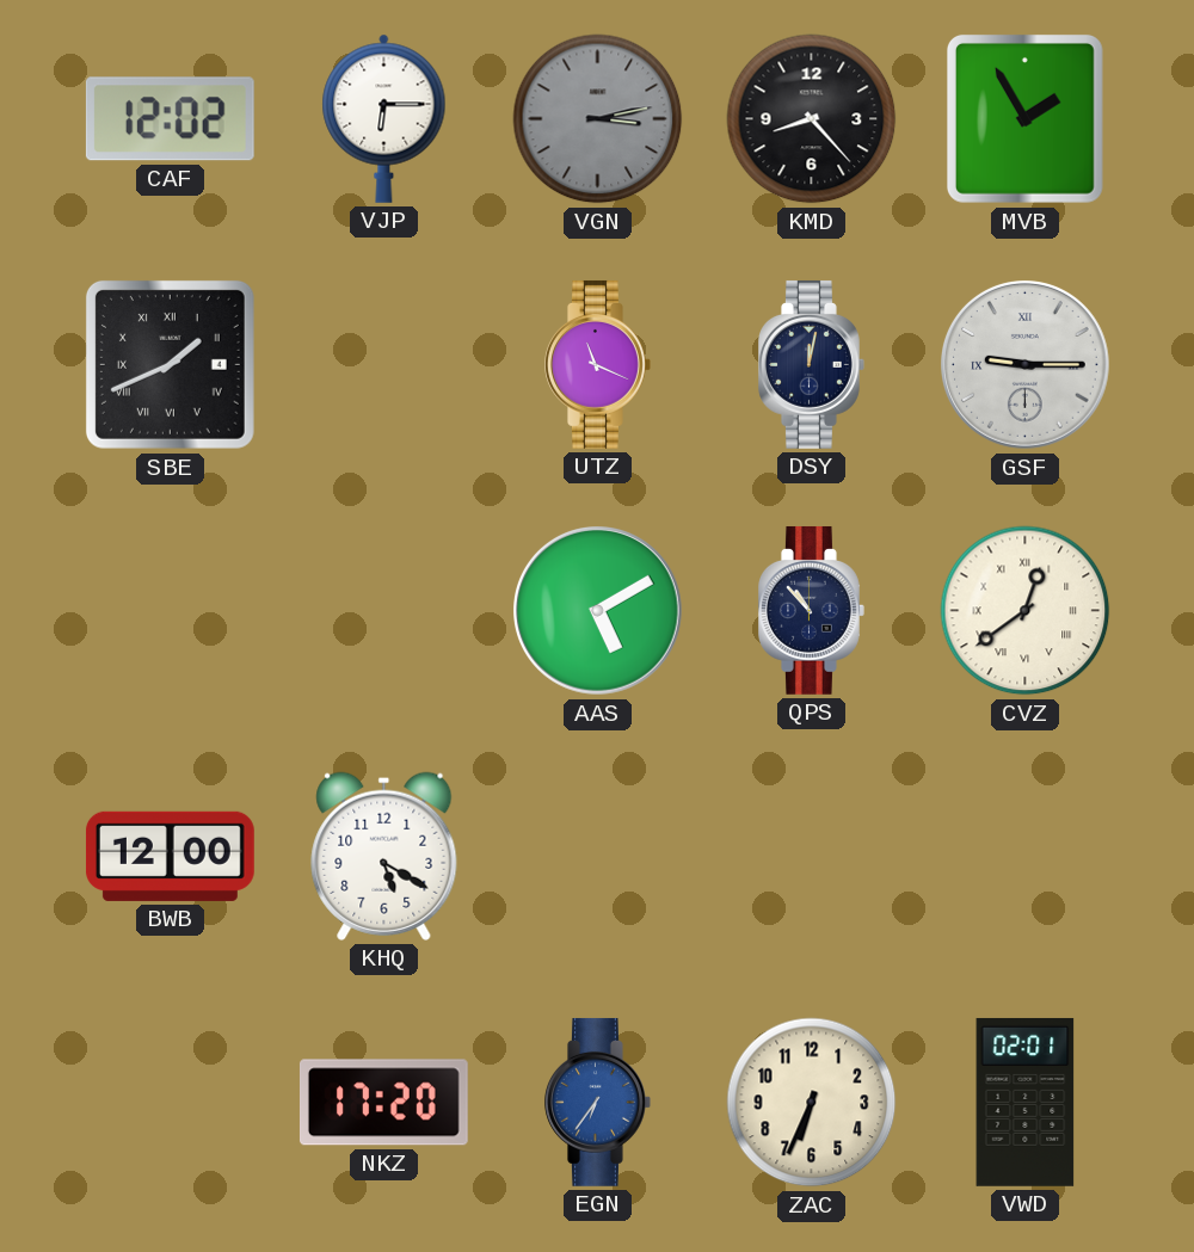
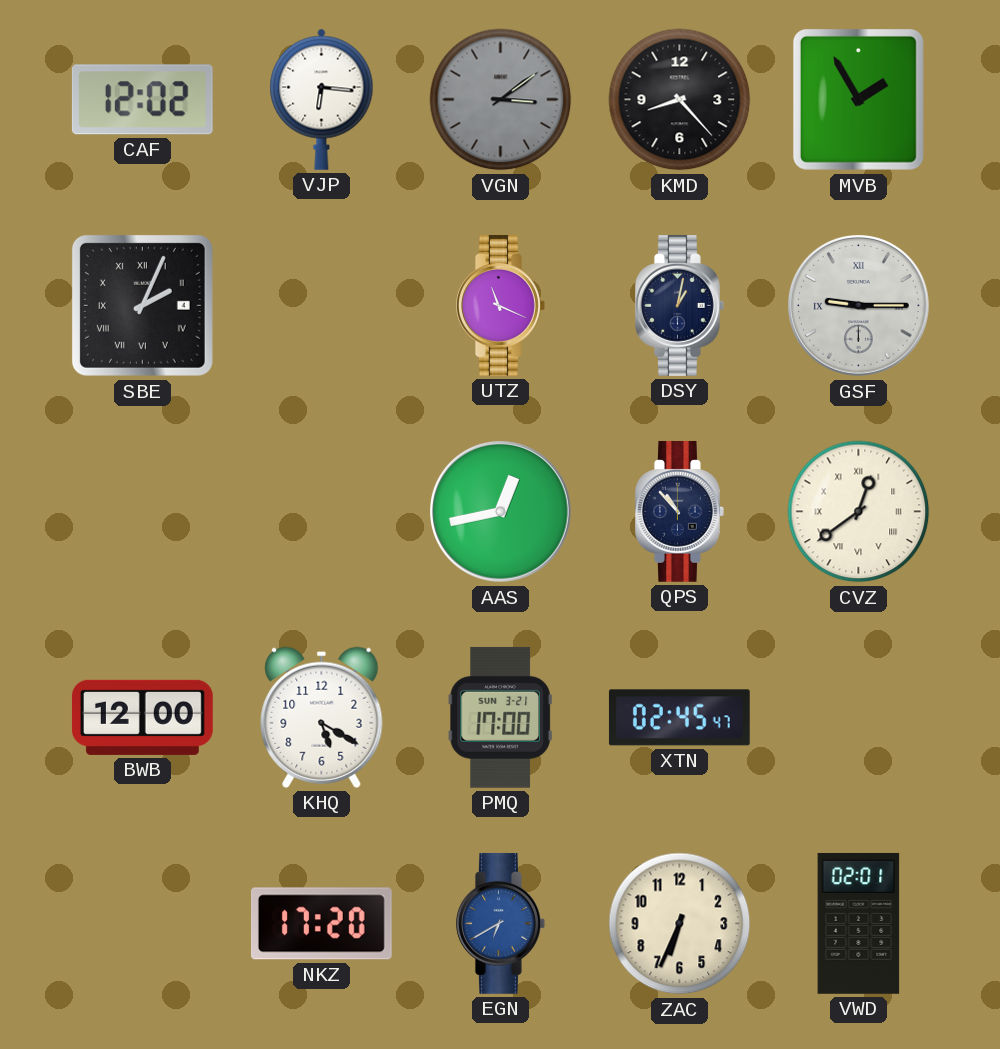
VJP: 6:15 -> 6:16
VGN: 3:13 -> 3:09
SBE: 1:41 -> 2:04
DSY: 12:02 -> 1:02
AAS: 5:10 -> 12:43
PMQ: none -> 17:00
XTN: none -> 02:45
EGN: 6:36 -> 6:40
